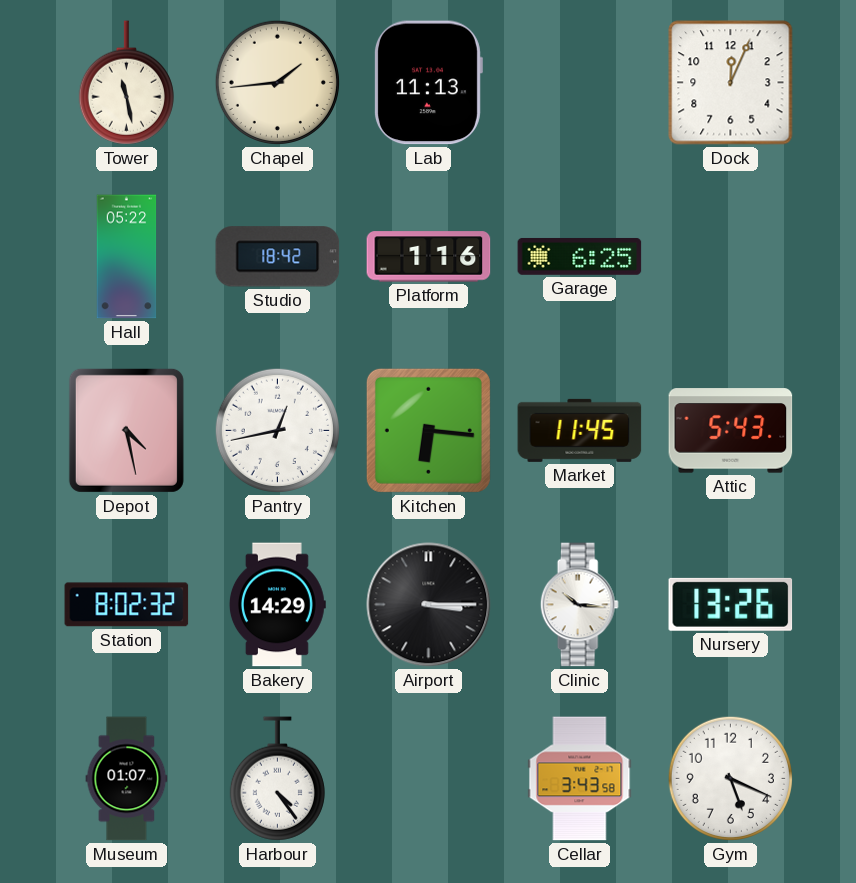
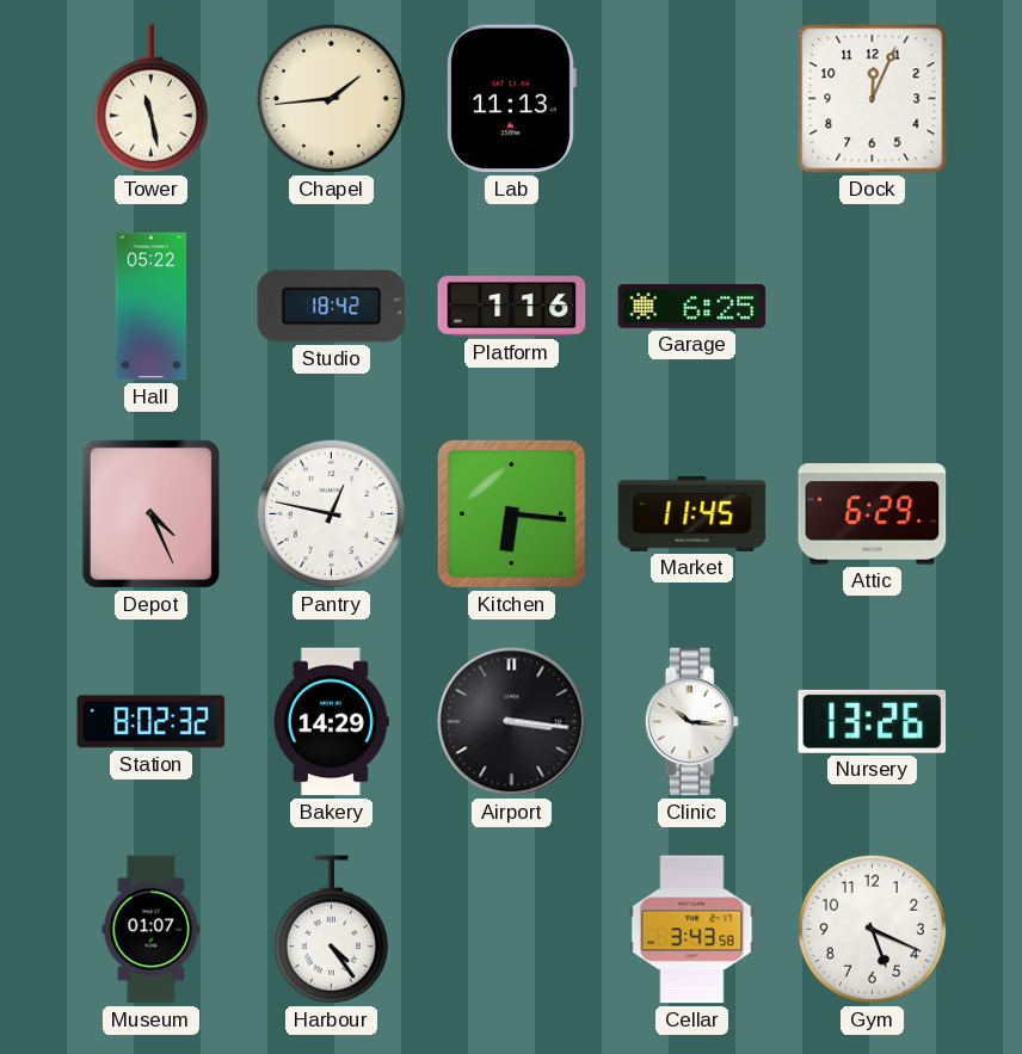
Depot: 4:28 -> 4:26
Pantry: 12:43 -> 12:47
Attic: 5:43 -> 6:29
Airport: 3:15 -> 3:16
